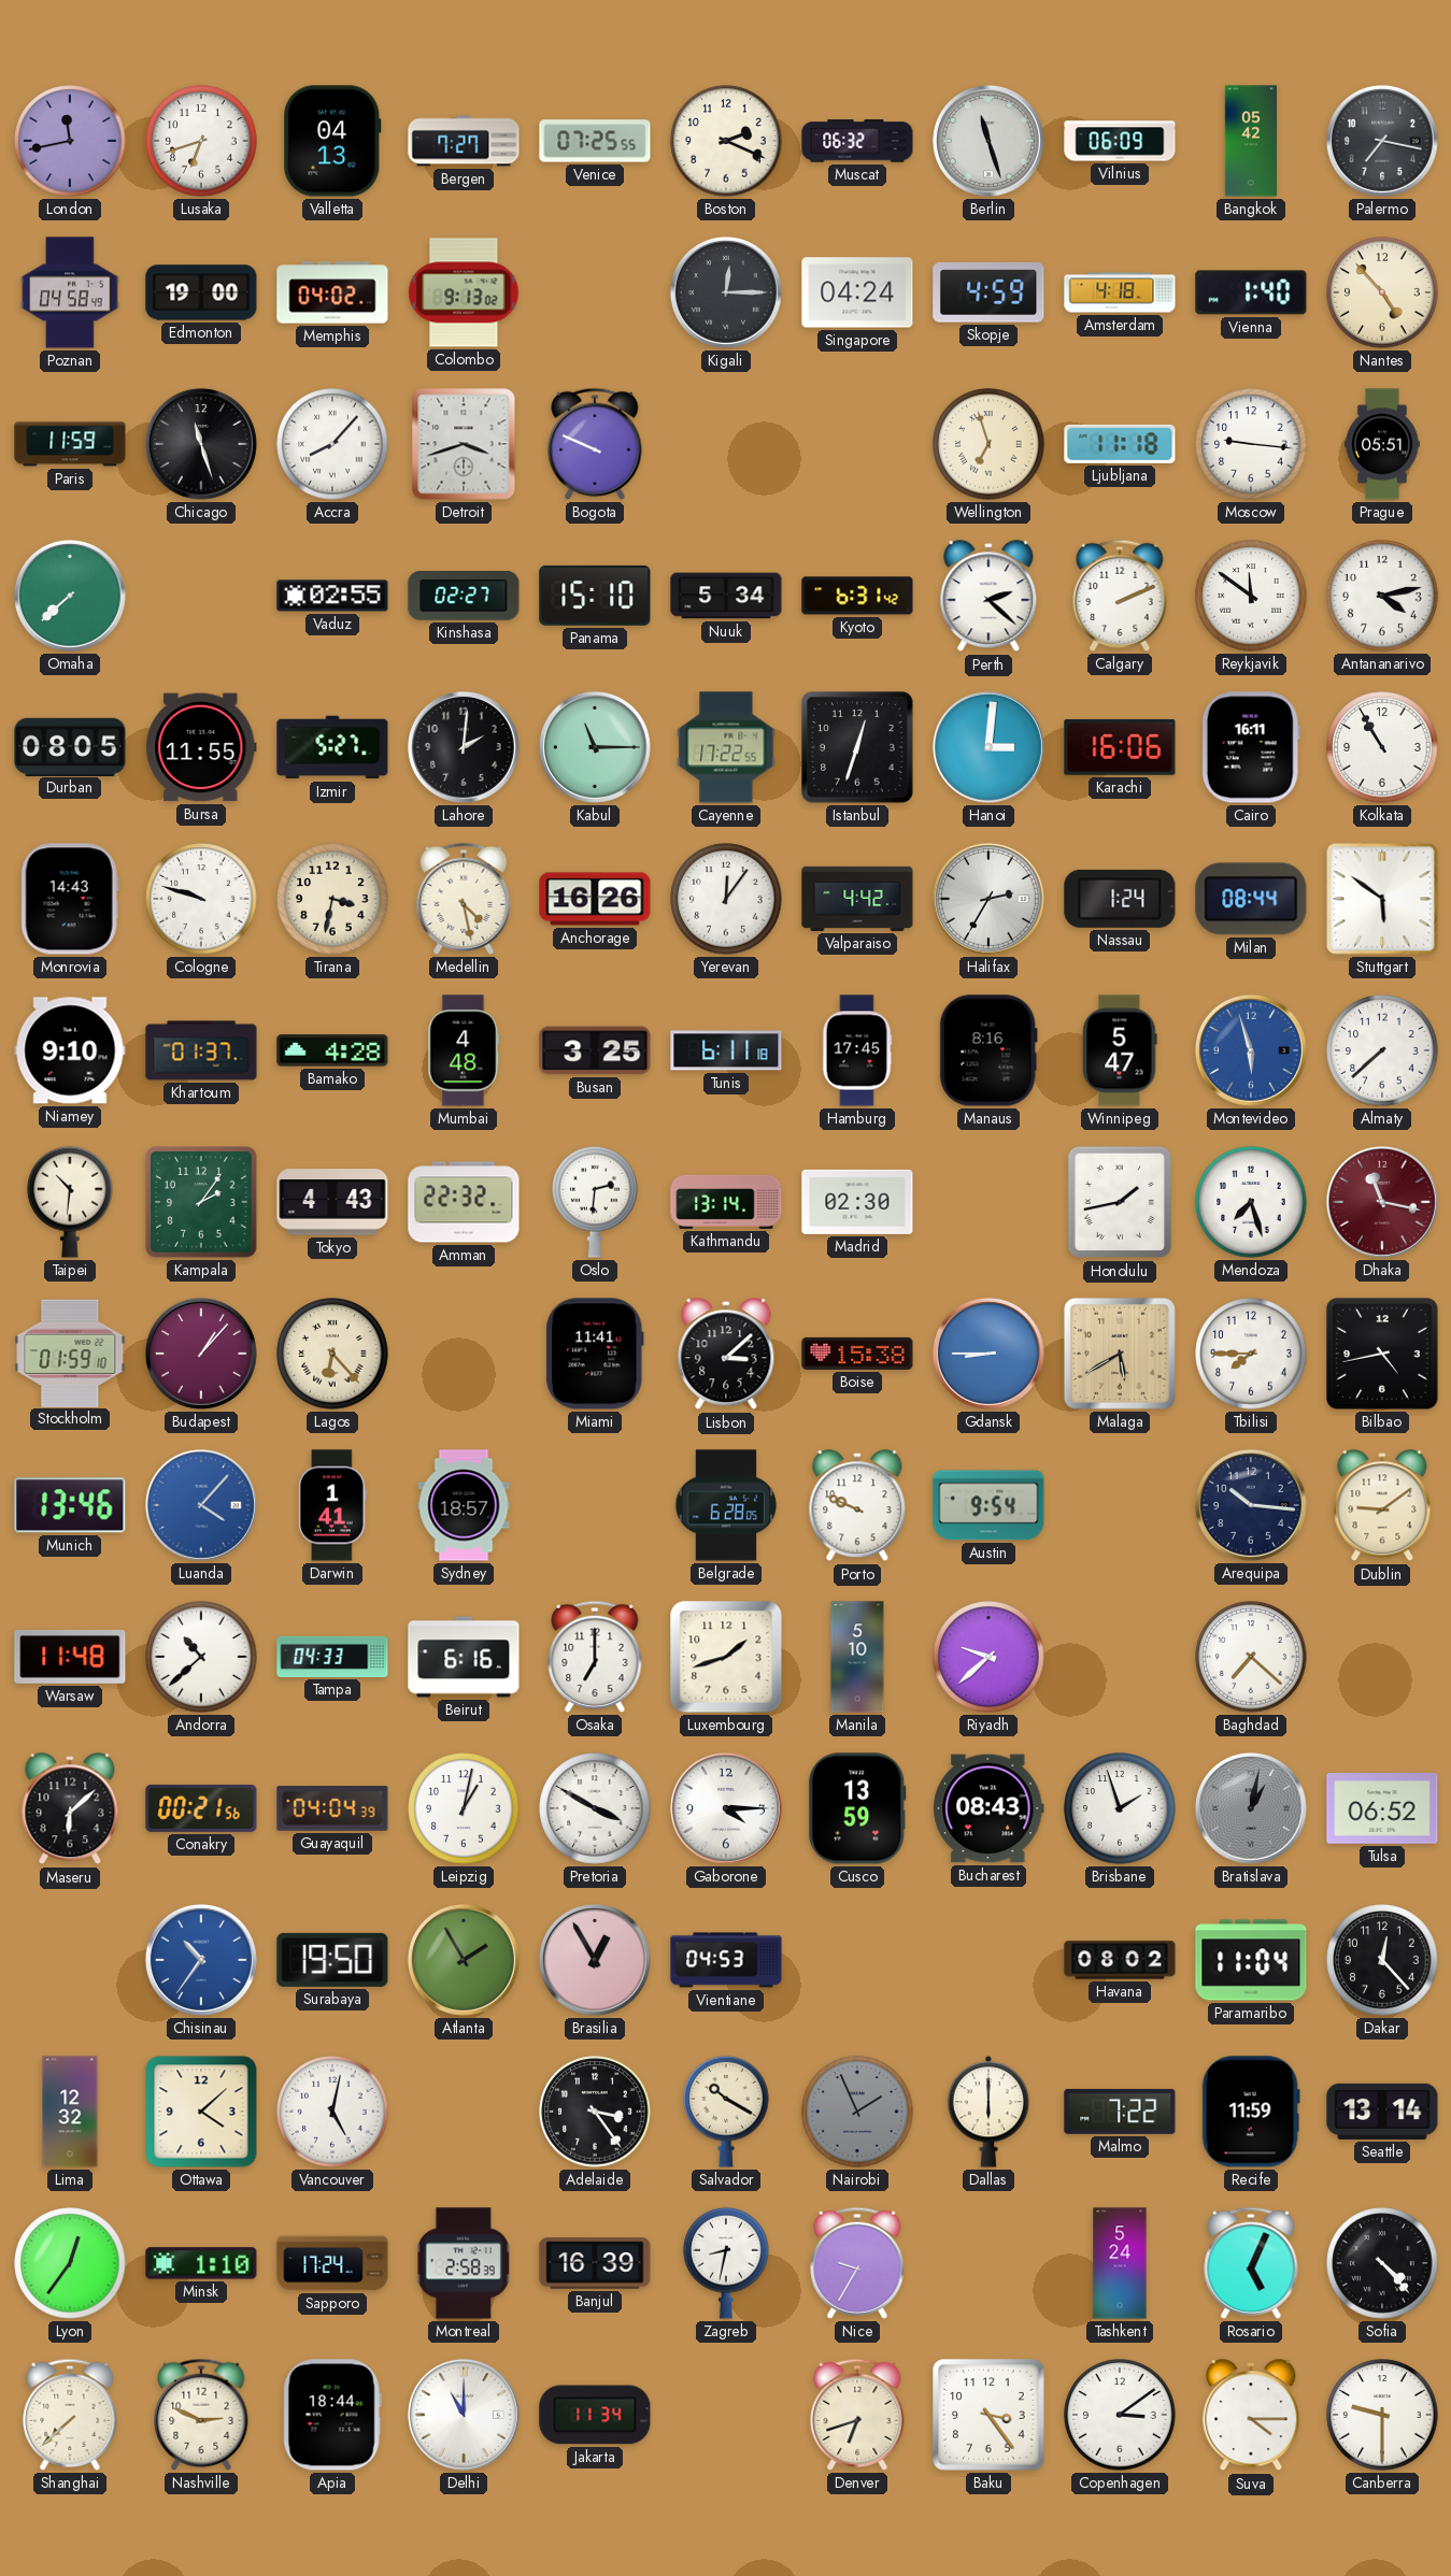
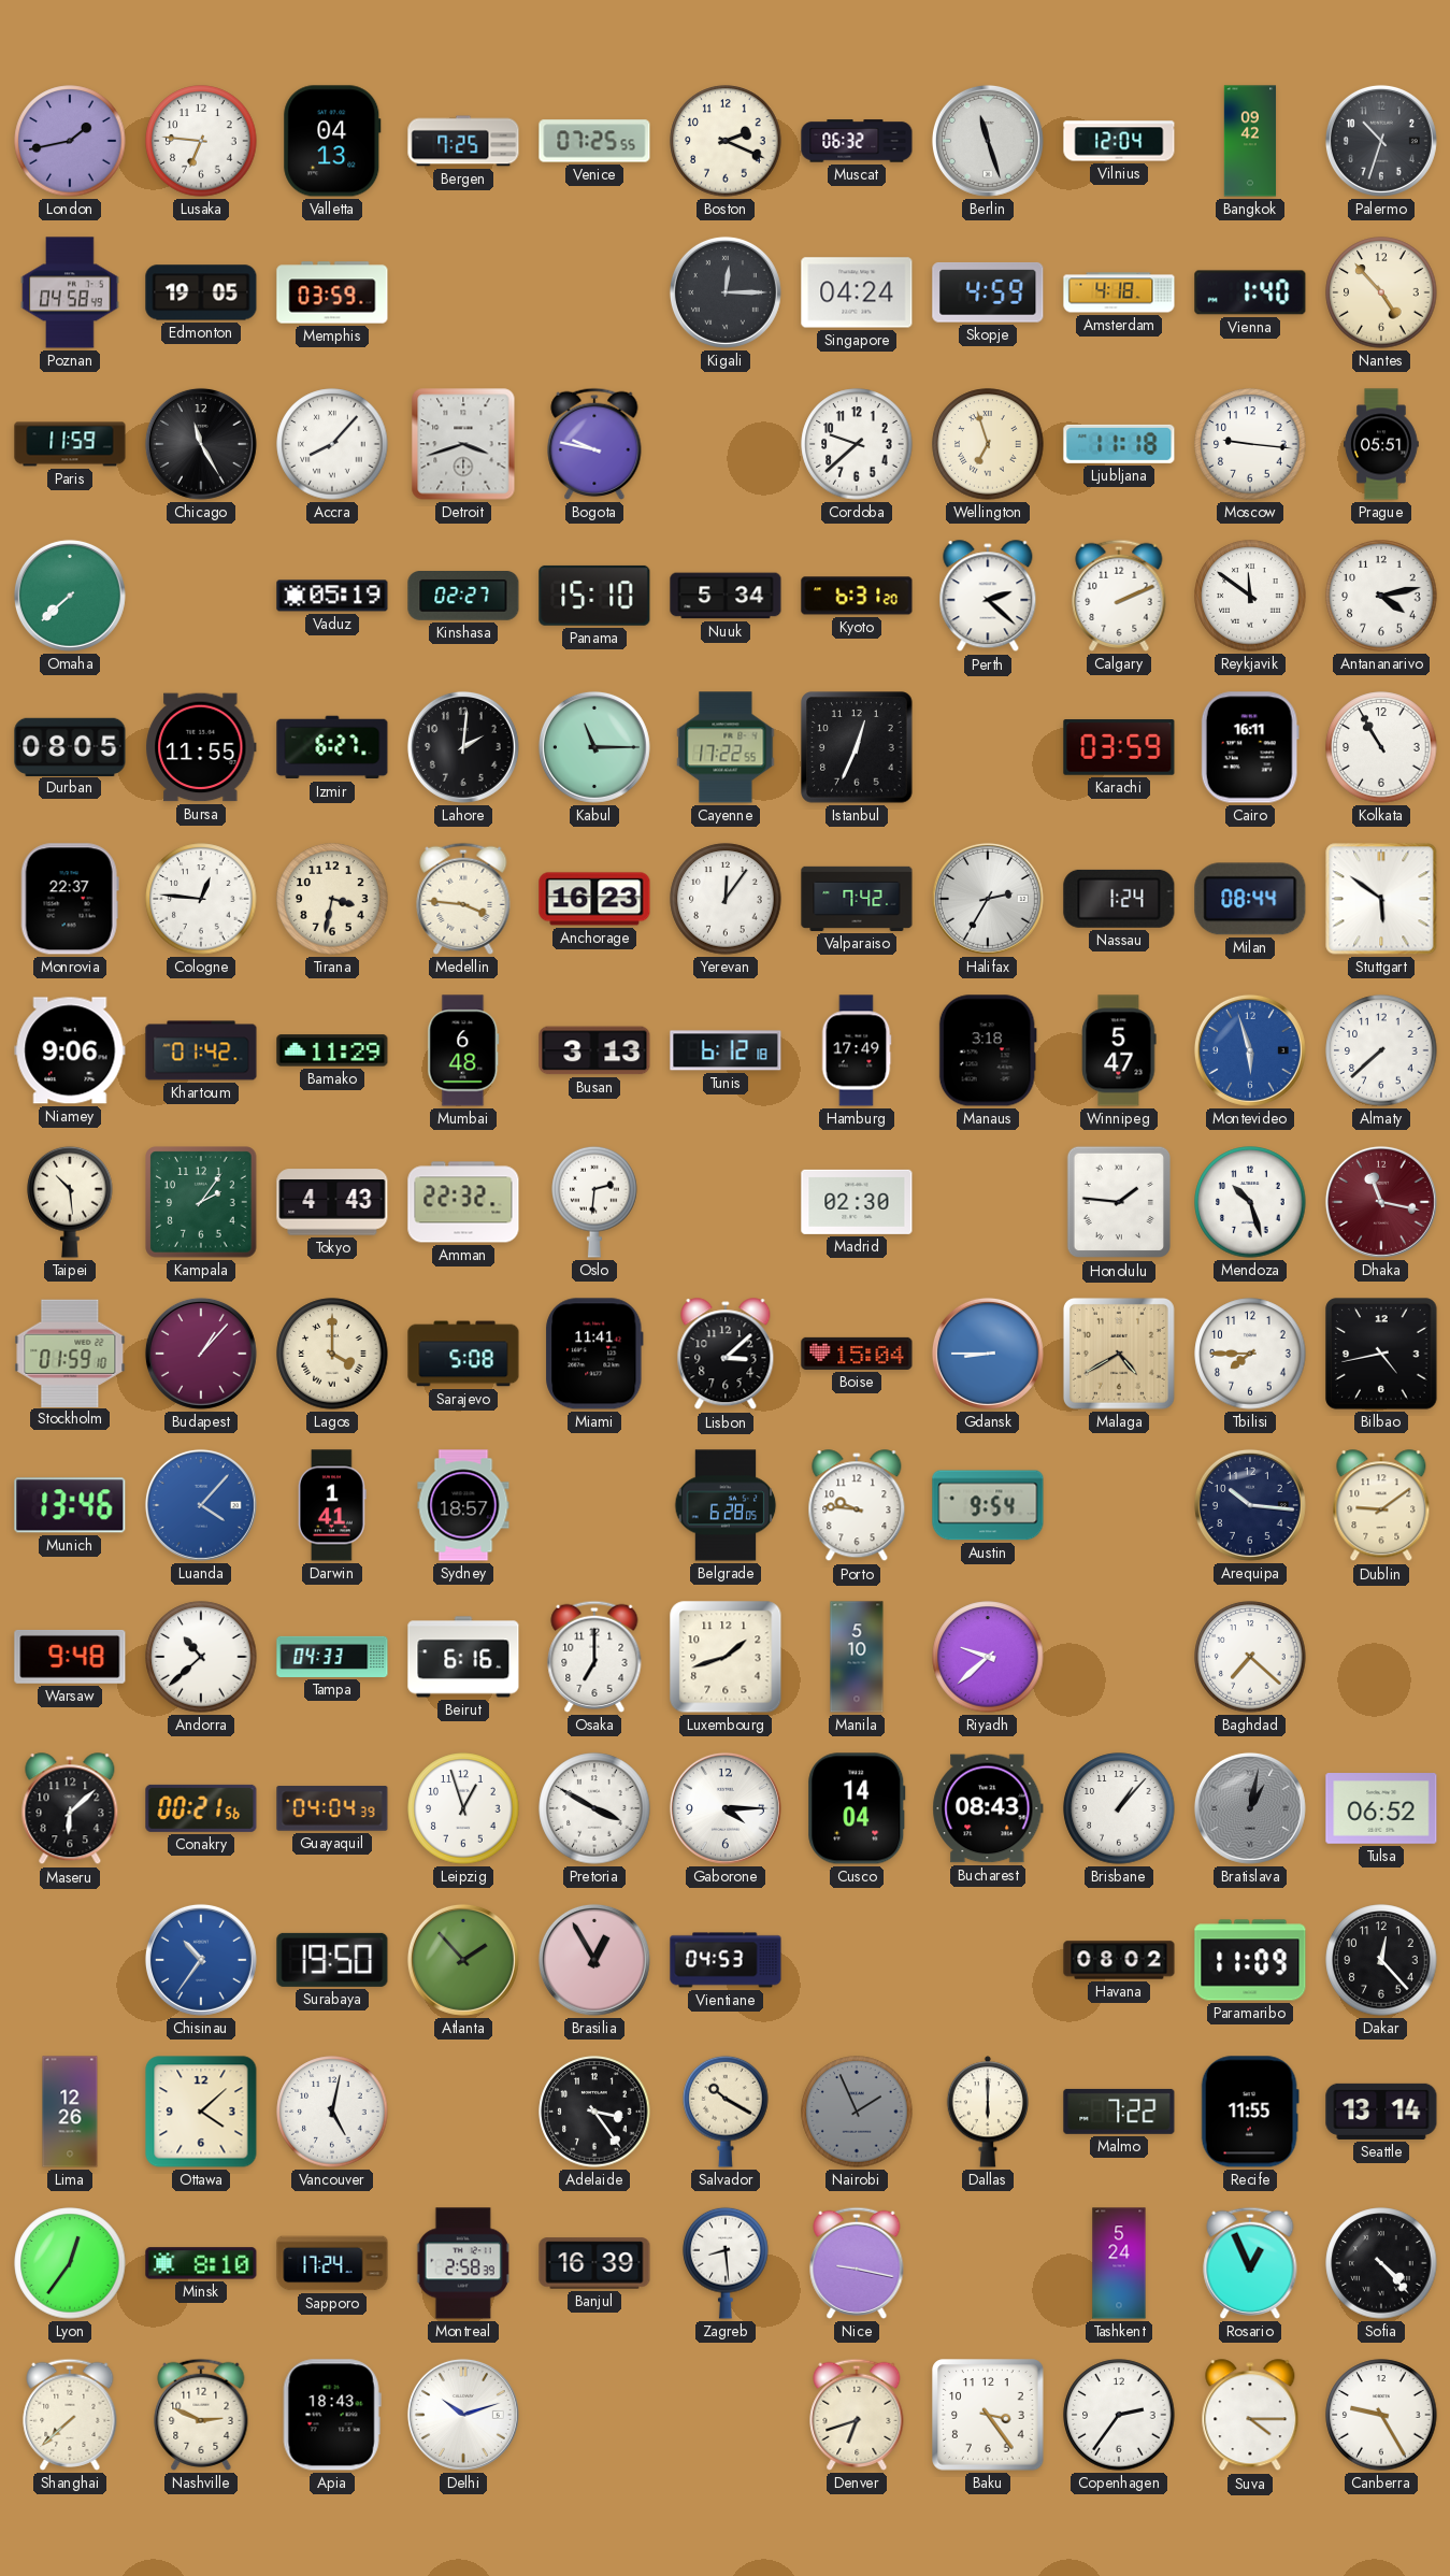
London: 11:43 -> 1:43
Lusaka: 6:42 -> 6:46
Bergen: 7:27 -> 7:25
Vilnius: 06:09 -> 12:04
Bangkok: 05:42 -> 09:42
Palermo: 7:17 -> 10:33
Edmonton: 19:00 -> 19:05
Memphis: 04:02 -> 03:59
Colombo: 9:13 -> none
Chicago: 11:27 -> 11:25
Bogota: 9:49 -> 9:47
Cordoba: none -> 9:38
Vaduz: 02:55 -> 05:19
Kyoto: 6:31:42 -> 6:31:20
Izmir: 5:27 -> 6:27
Istanbul: 12:33 -> 12:34
Hanoi: 3:01 -> none
Karachi: 16:06 -> 03:59
Monrovia: 14:43 -> 22:37
Cologne: 9:48 -> 12:46
Medellin: 4:28 -> 3:46
Anchorage: 16:26 -> 16:23
Valparaiso: 4:42 -> 7:42
Niamey: 9:10 -> 9:06
Khartoum: 01:37 -> 01:42
Bamako: 4:28 -> 11:29
Mumbai: 4:48 -> 6:48
Busan: 3:25 -> 3:13
Tunis: 6:11 -> 6:12
Hamburg: 17:45 -> 17:49
Manaus: 8:16 -> 3:18
Taipei: 10:31 -> 10:29
Kathmandu: 13:14 -> none
Honolulu: 1:43 -> 1:46
Mendoza: 7:27 -> 10:27
Lagos: 6:23 -> 4:00
Sarajevo: none -> 5:08
Boise: 15:38 -> 15:04
Malaga: 5:40 -> 4:40
Porto: 9:49 -> 9:46
Warsaw: 11:48 -> 9:48
Leipzig: 1:02 -> 12:57
Cusco: 13:59 -> 14:04
Brisbane: 1:57 -> 1:07
Atlanta: 1:55 -> 1:53
Paramaribo: 11:04 -> 11:09
Lima: 12:32 -> 12:26
Recife: 11:59 -> 11:55
Minsk: 1:10 -> 8:10
Zagreb: 8:32 -> 8:29
Nice: 9:35 -> 9:17
Rosario: 5:04 -> 12:56
Apia: 18:44 -> 18:43
Delhi: 11:00 -> 10:12
Jakarta: 11:34 -> none
Copenhagen: 3:09 -> 2:36
Canberra: 9:30 -> 9:25
